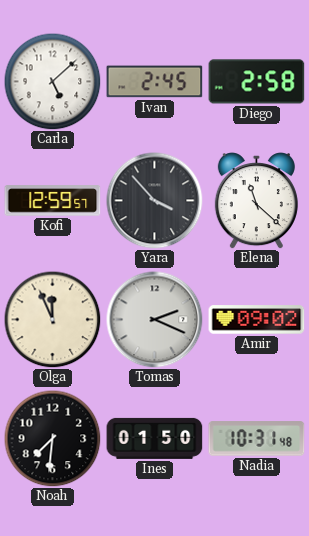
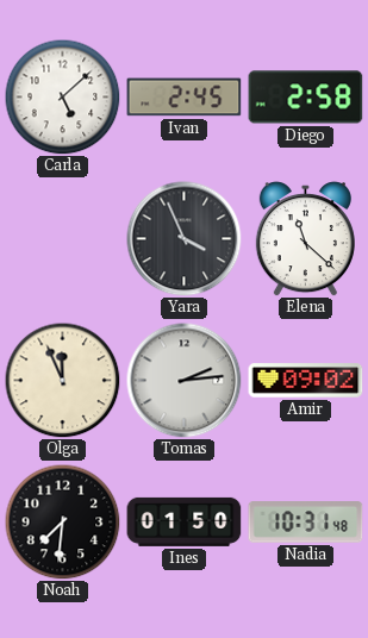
Kofi: 12:59 -> none
Yara: 3:53 -> 3:56
Tomas: 2:19 -> 2:14
